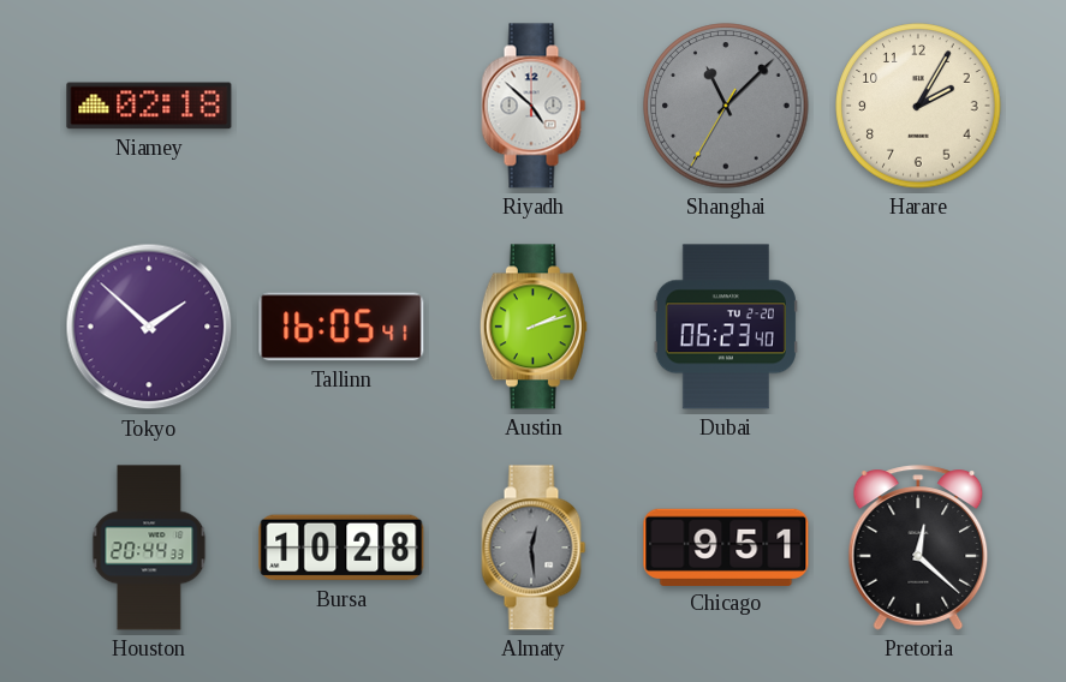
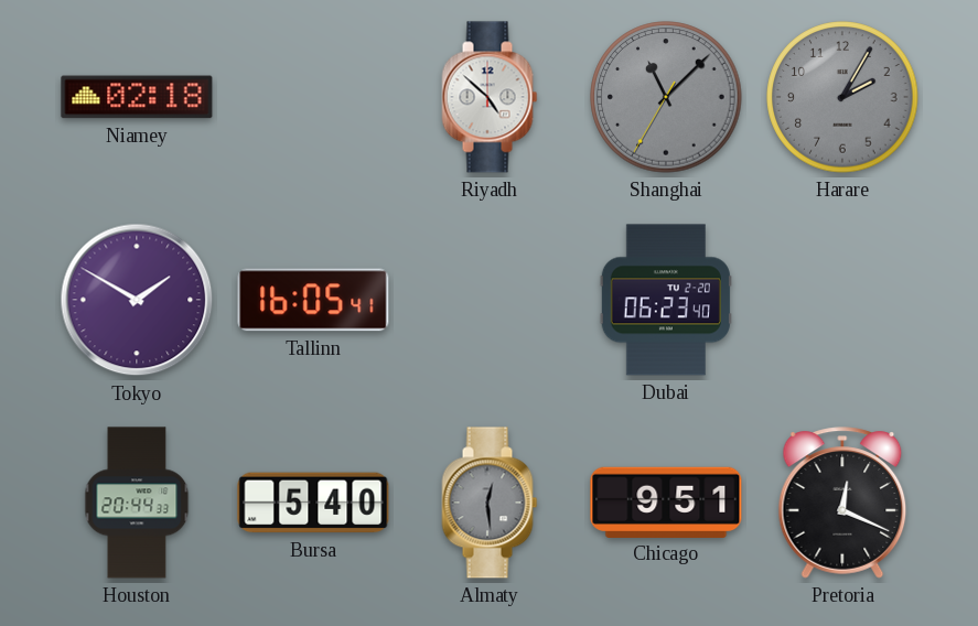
Harare dial: cream -> grey
Tokyo: 1:52 -> 1:50
Austin: 2:12 -> none
Bursa: 10:28 -> 5:40
Pretoria: 12:22 -> 12:19
